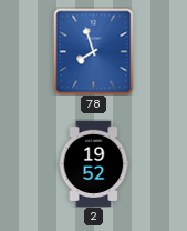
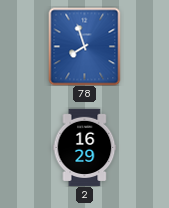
2: 19:52 -> 16:29
